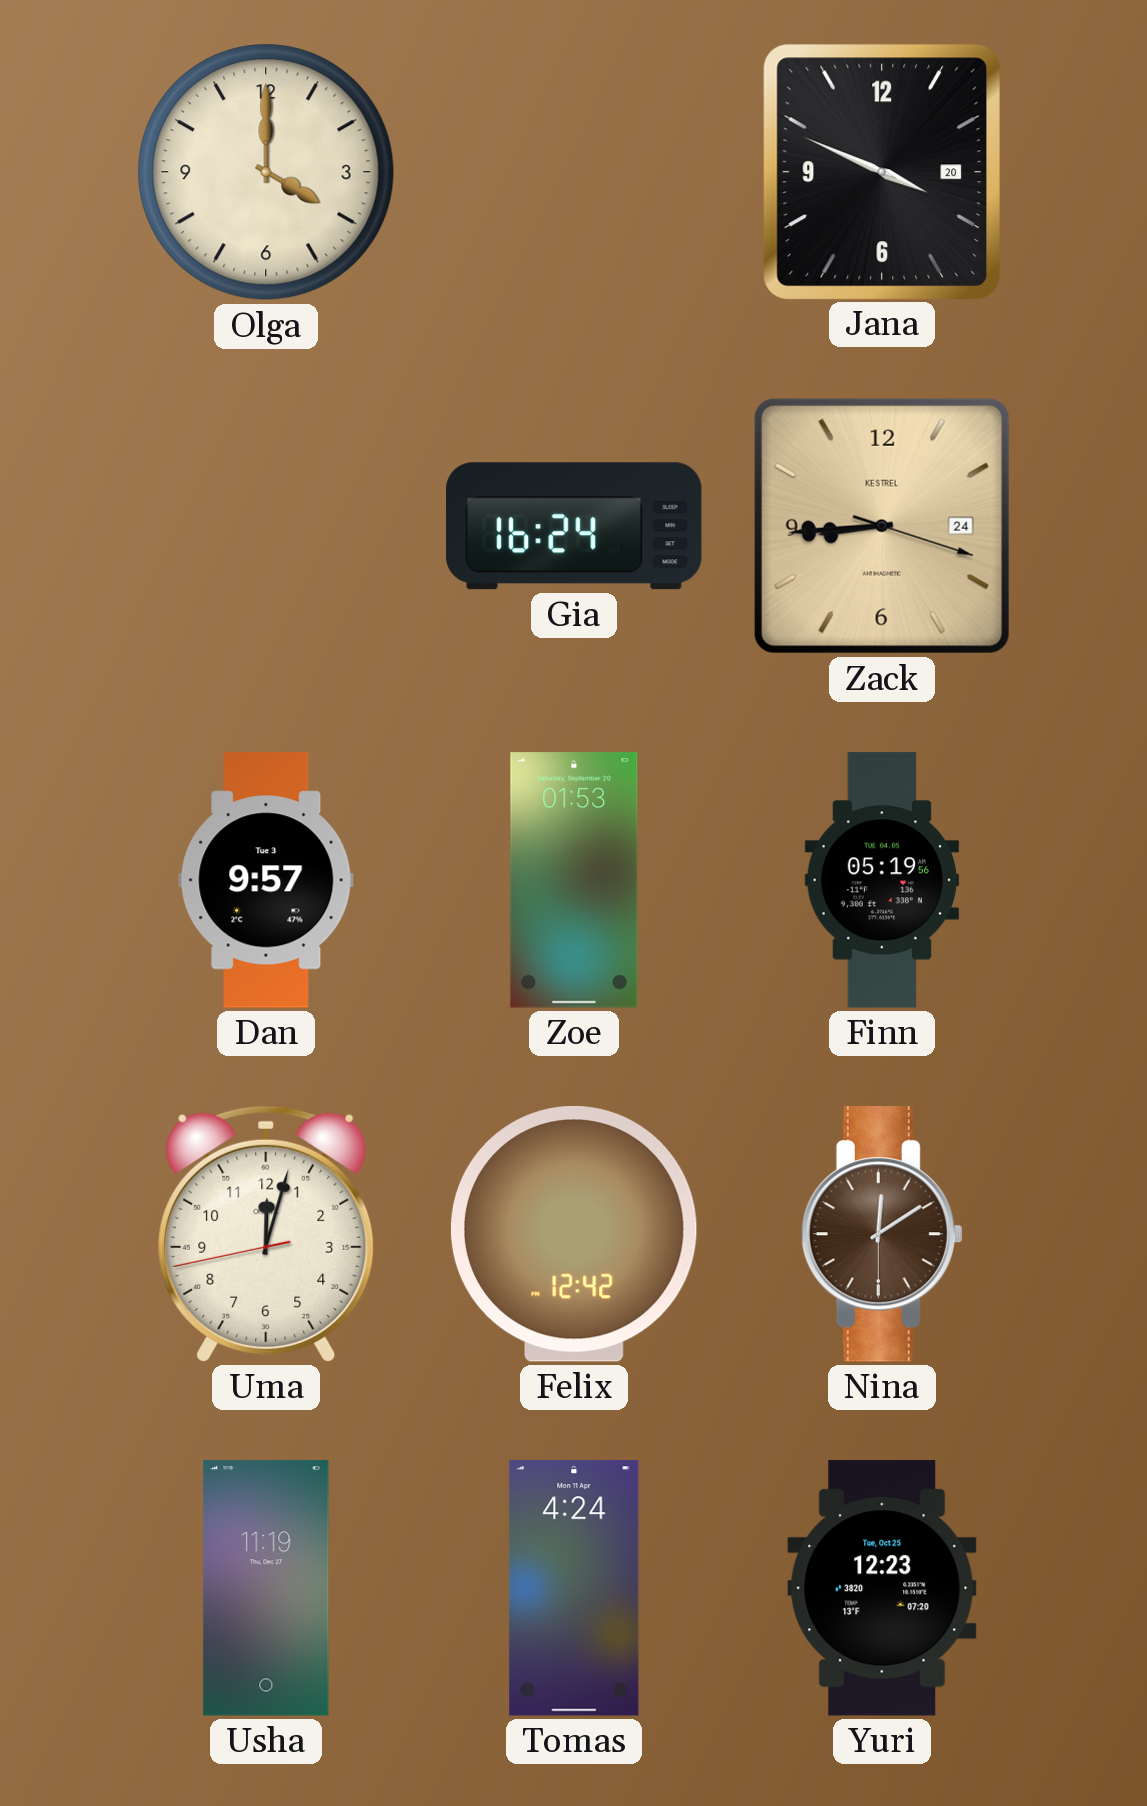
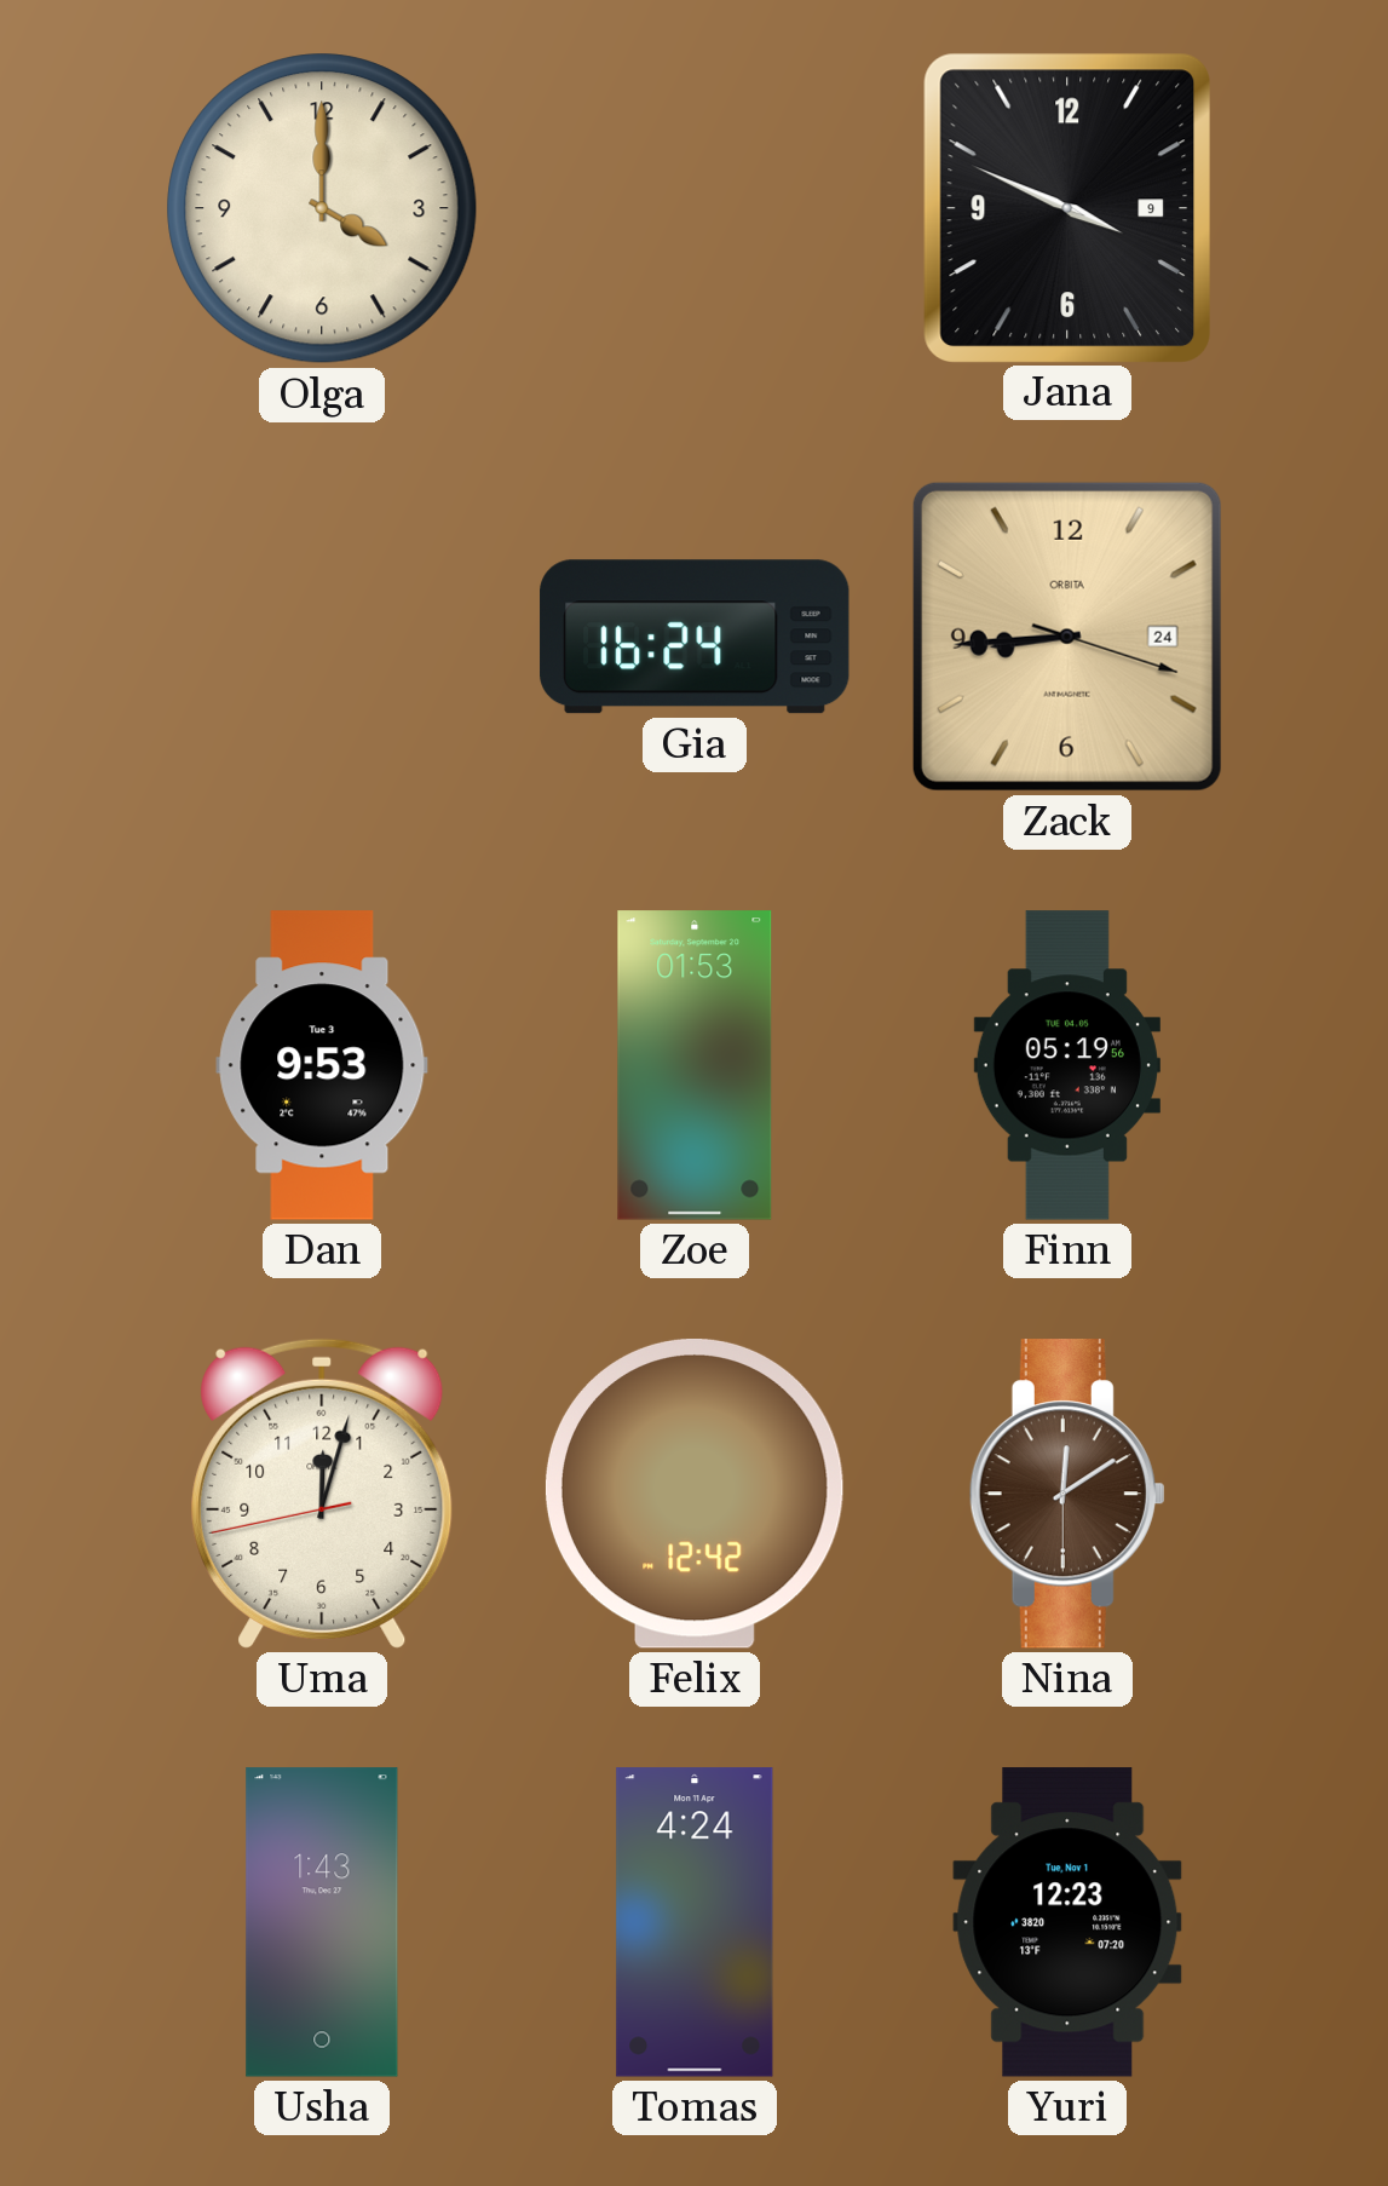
Jana date: 20 -> 9
Zack brand: KESTREL -> ORBITA
Dan: 9:57 -> 9:53
Usha: 11:19 -> 1:43
Yuri date: Tue, Oct 25 -> Tue, Nov 1
